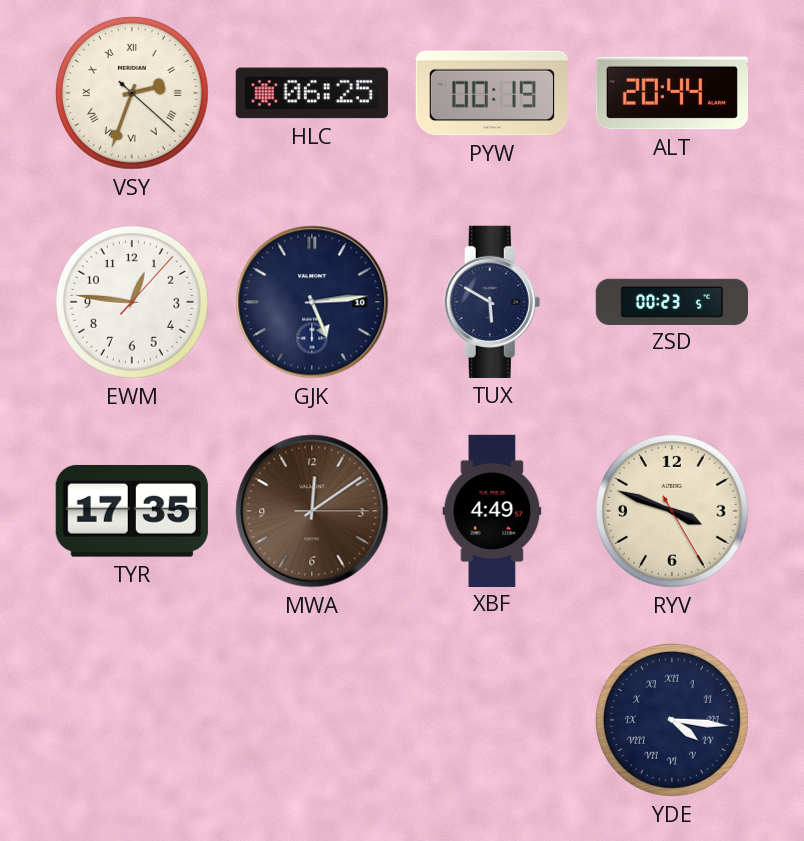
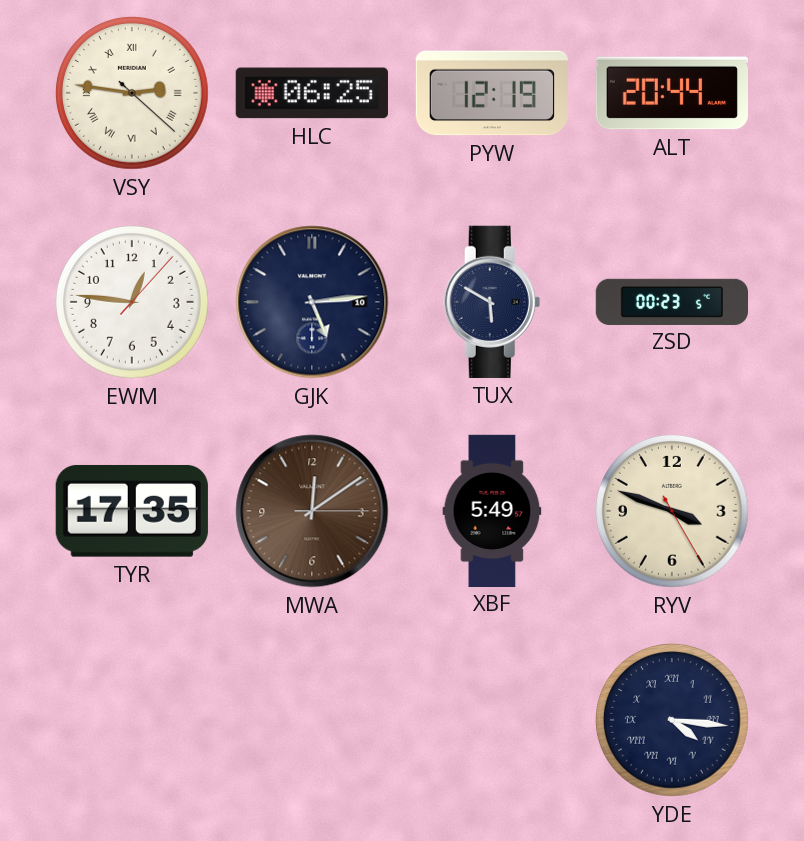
VSY: 2:33 -> 2:46
PYW: 00:19 -> 12:19
XBF: 4:49 -> 5:49
